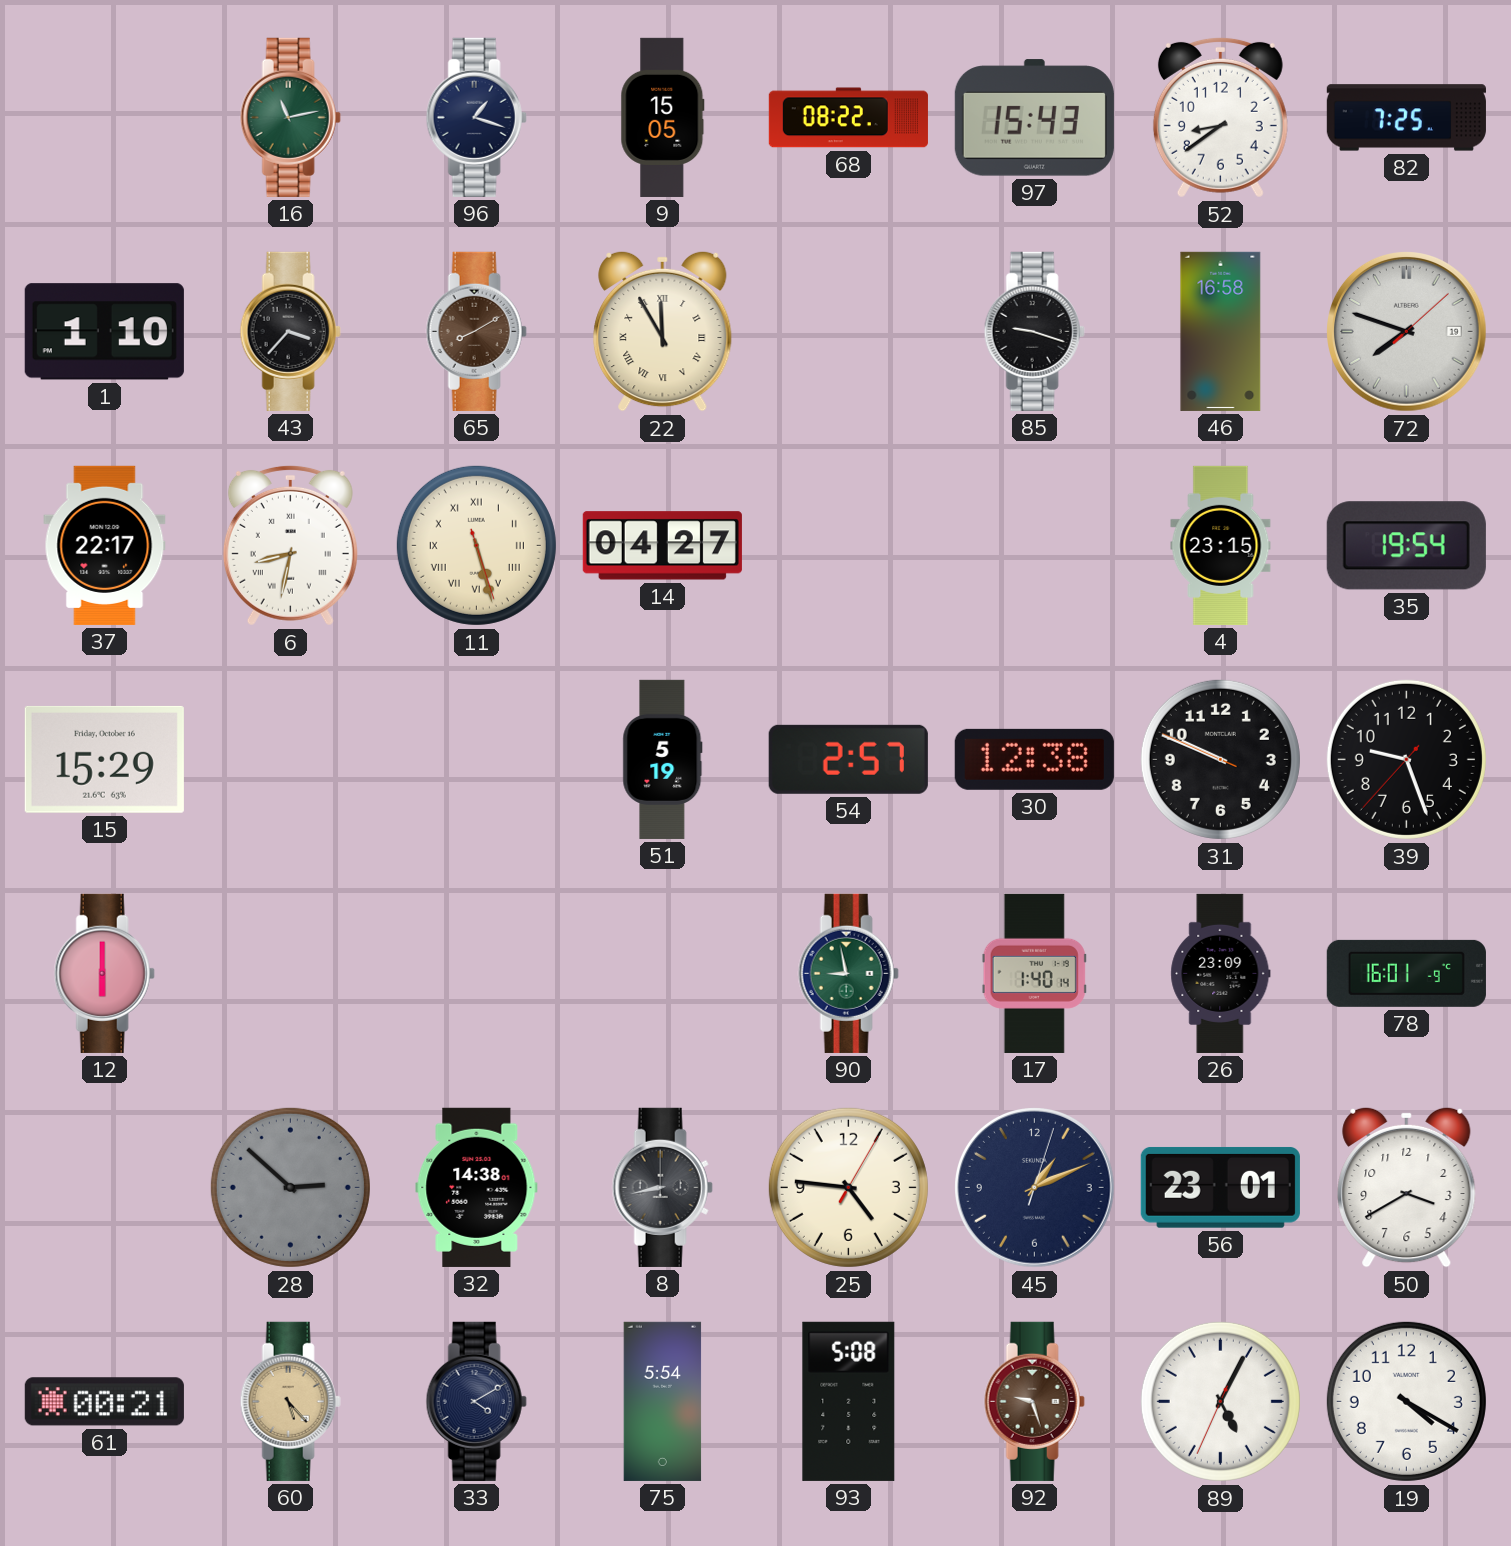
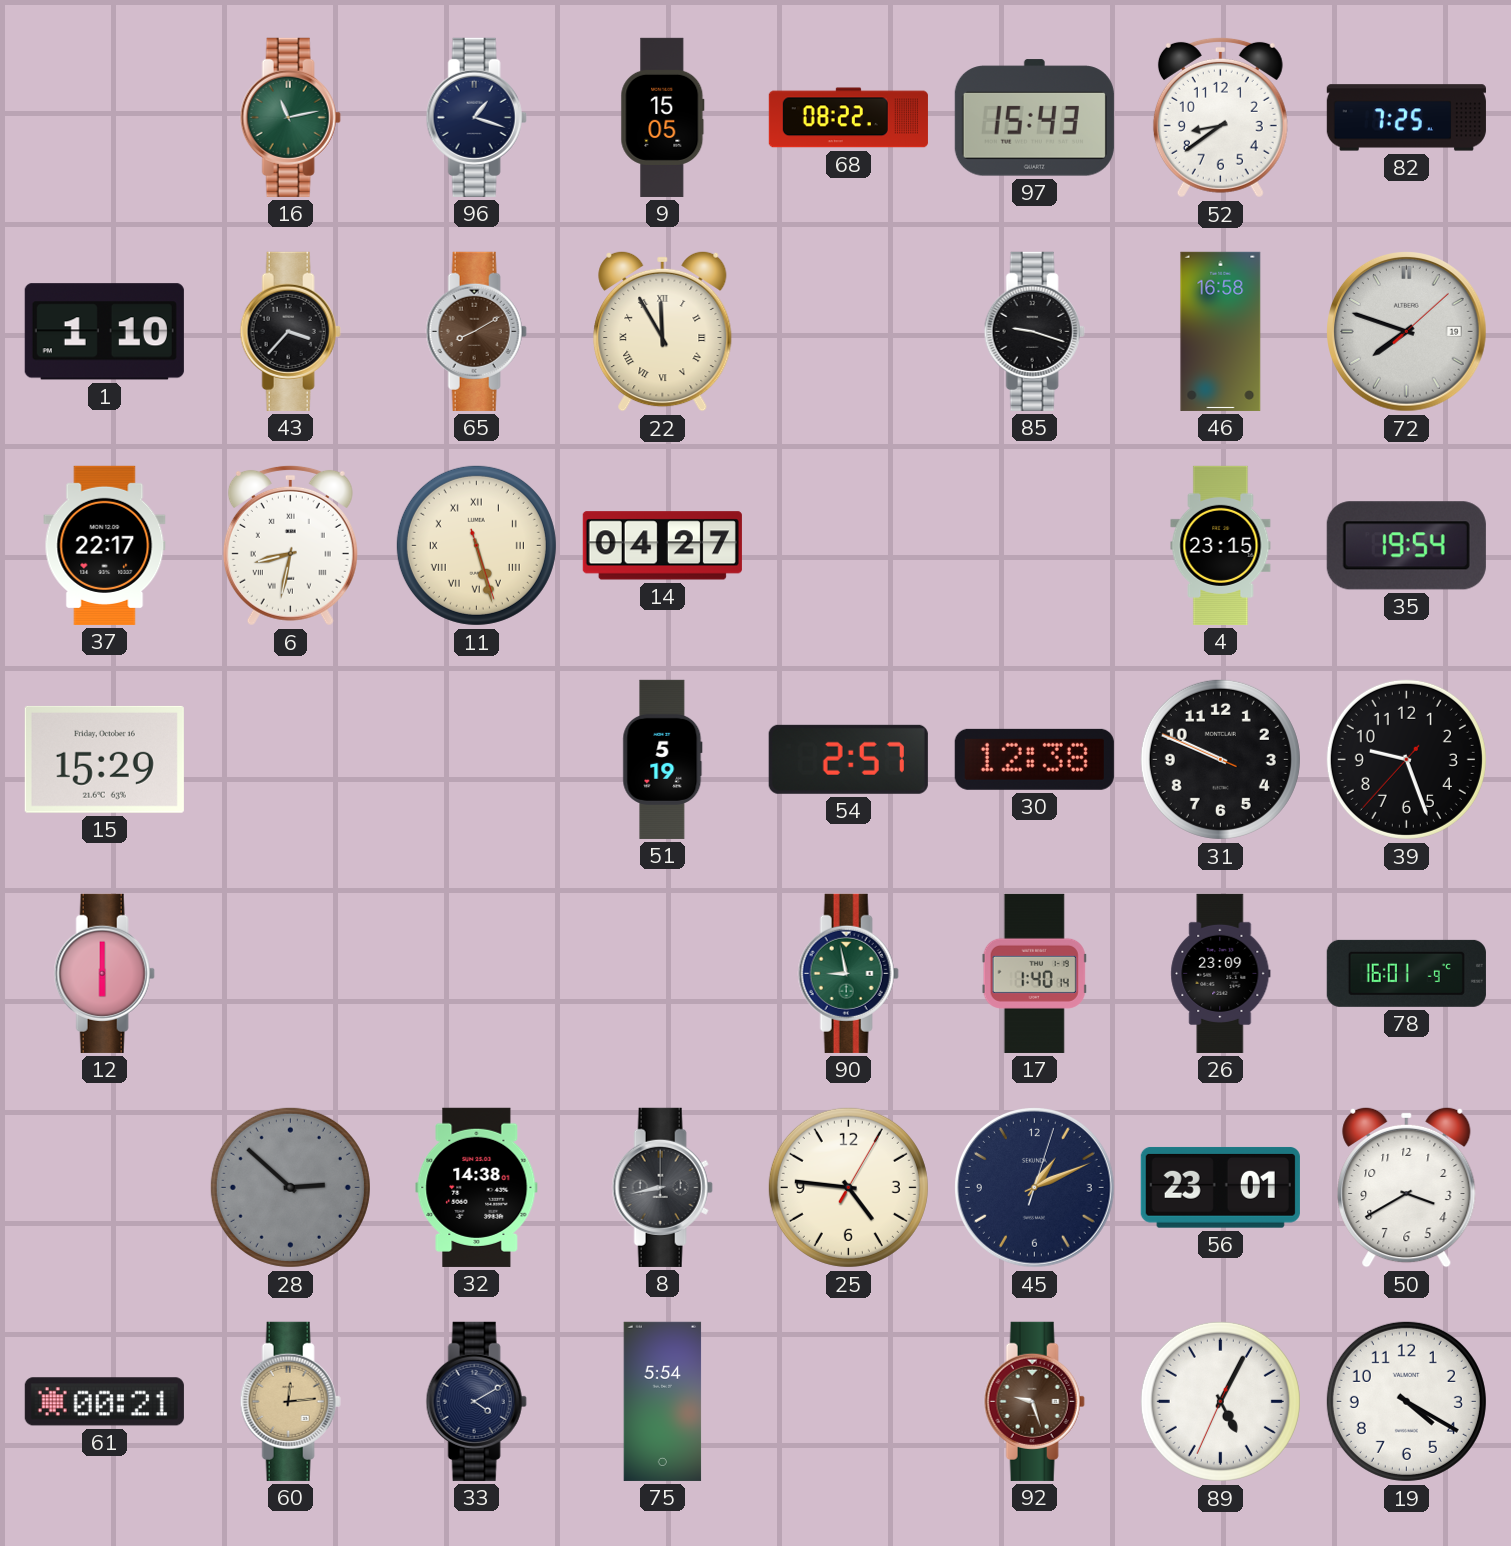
60: 5:23 -> 12:14
93: 5:08 -> none
